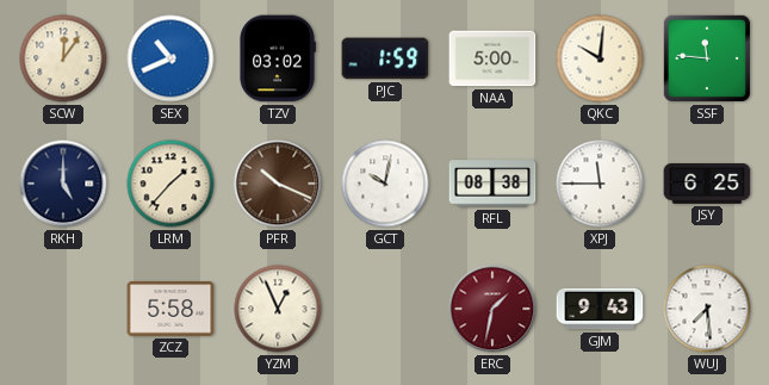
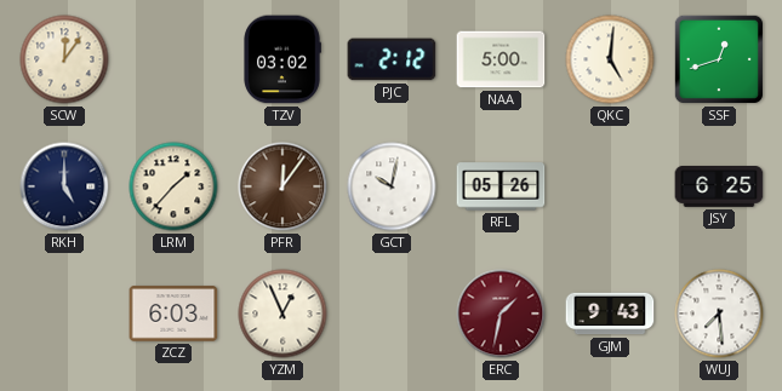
SEX: 10:41 -> none
PJC: 1:59 -> 2:12
QKC: 10:01 -> 5:01
SSF: 11:46 -> 12:42
PFR: 10:19 -> 12:06
RFL: 08:38 -> 05:26
XPJ: 11:45 -> none
ZCZ: 5:58 -> 6:03
